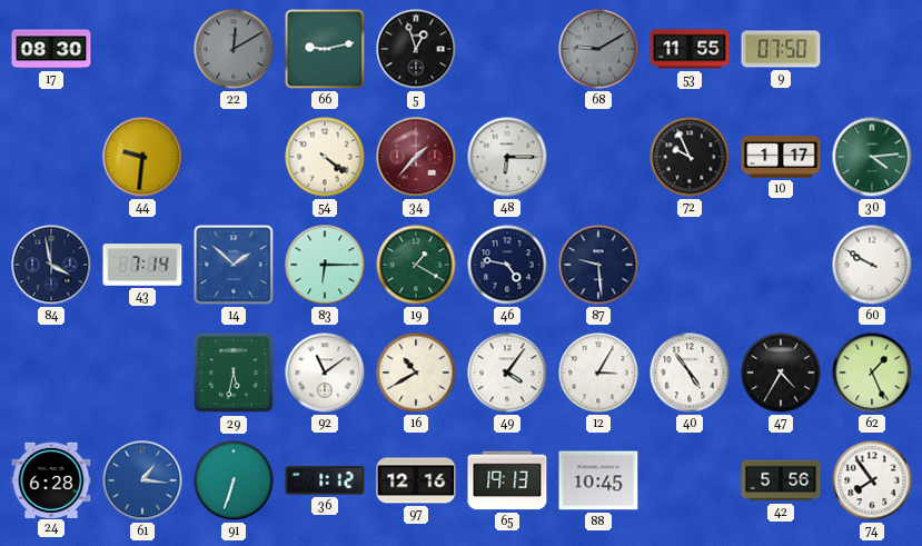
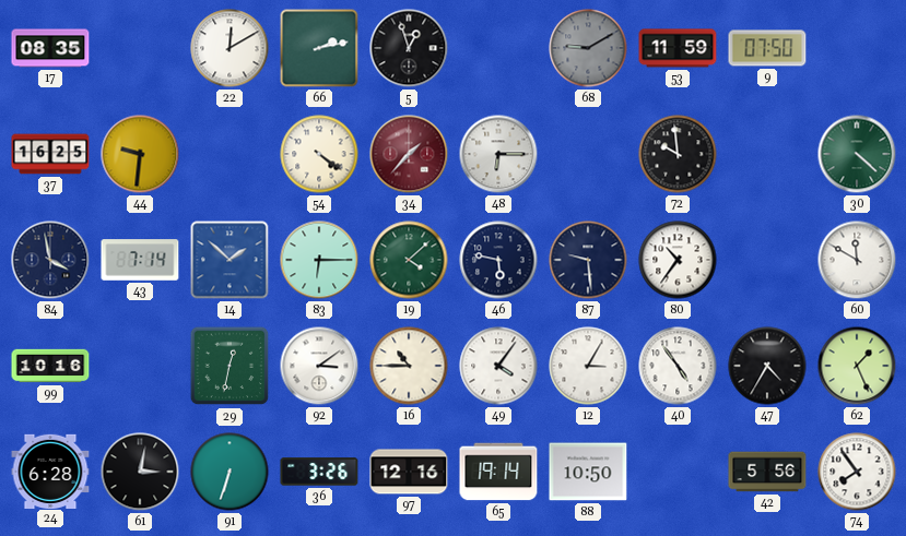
17: 08:30 -> 08:35
22 dial: grey -> white
66: 9:13 -> 2:13
53: 11:55 -> 11:59
37: none -> 16:25
72: 9:56 -> 9:59
10: 1:17 -> none
30: 4:14 -> 4:22
19: 1:20 -> 4:08
46: 4:47 -> 5:47
80: none -> 10:36
60: 9:50 -> 11:50
99: none -> 10:16
29: 5:32 -> 12:32
92: 11:09 -> 3:09
16: 10:40 -> 10:45
61: 1:16 -> 3:02
61 dial: blue -> black
36: 1:12 -> 3:26
65: 19:13 -> 19:14
88: 10:45 -> 10:50
